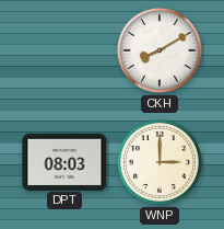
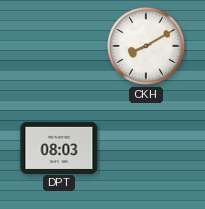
WNP: 3:00 -> none
